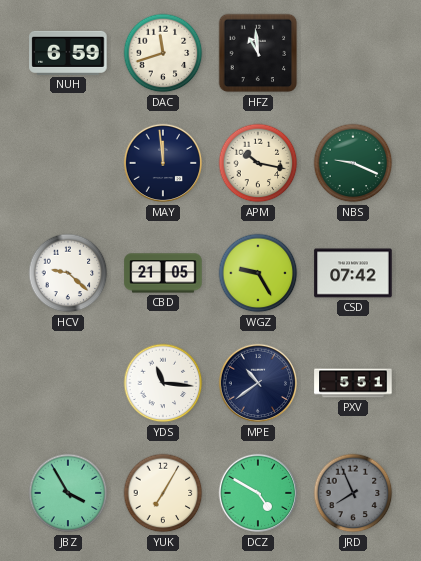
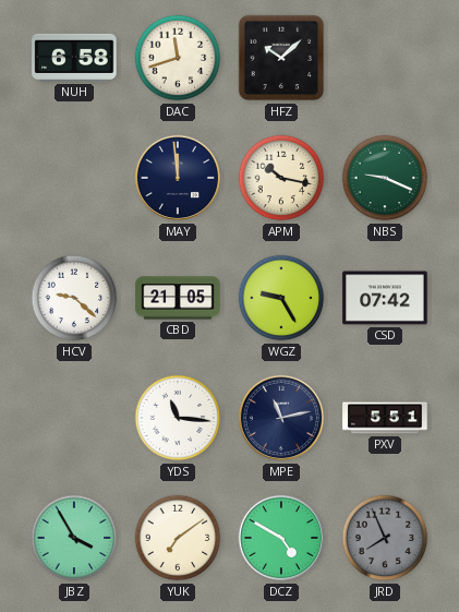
NUH: 6:59 -> 6:58
HFZ: 10:59 -> 10:08
MPE: 10:39 -> 11:13
YUK: 7:05 -> 7:09
